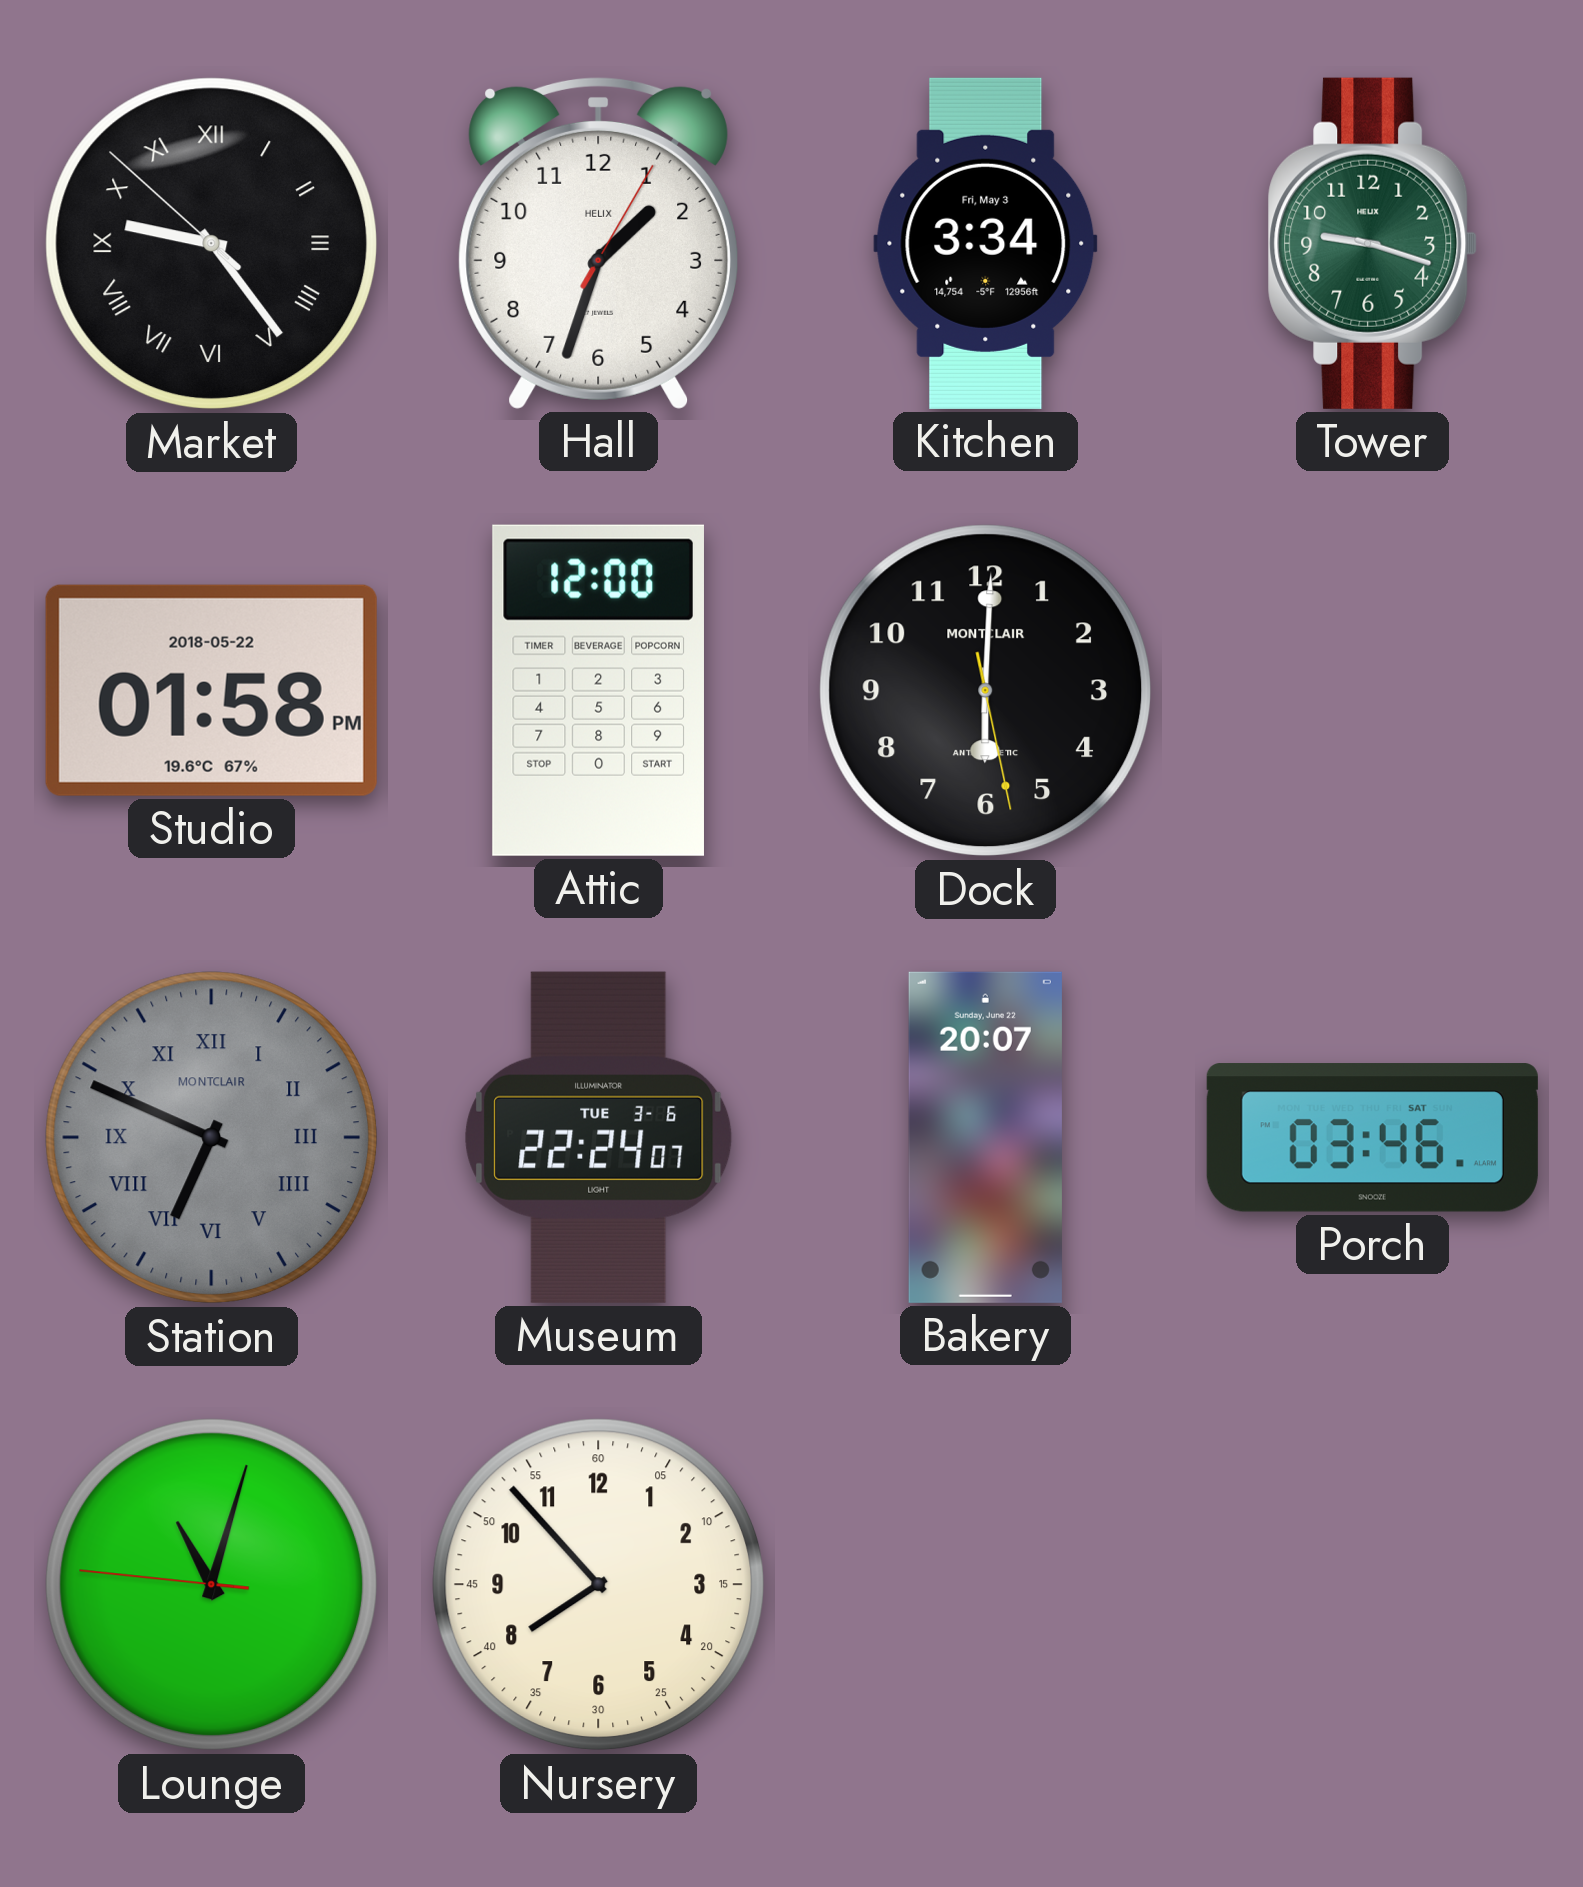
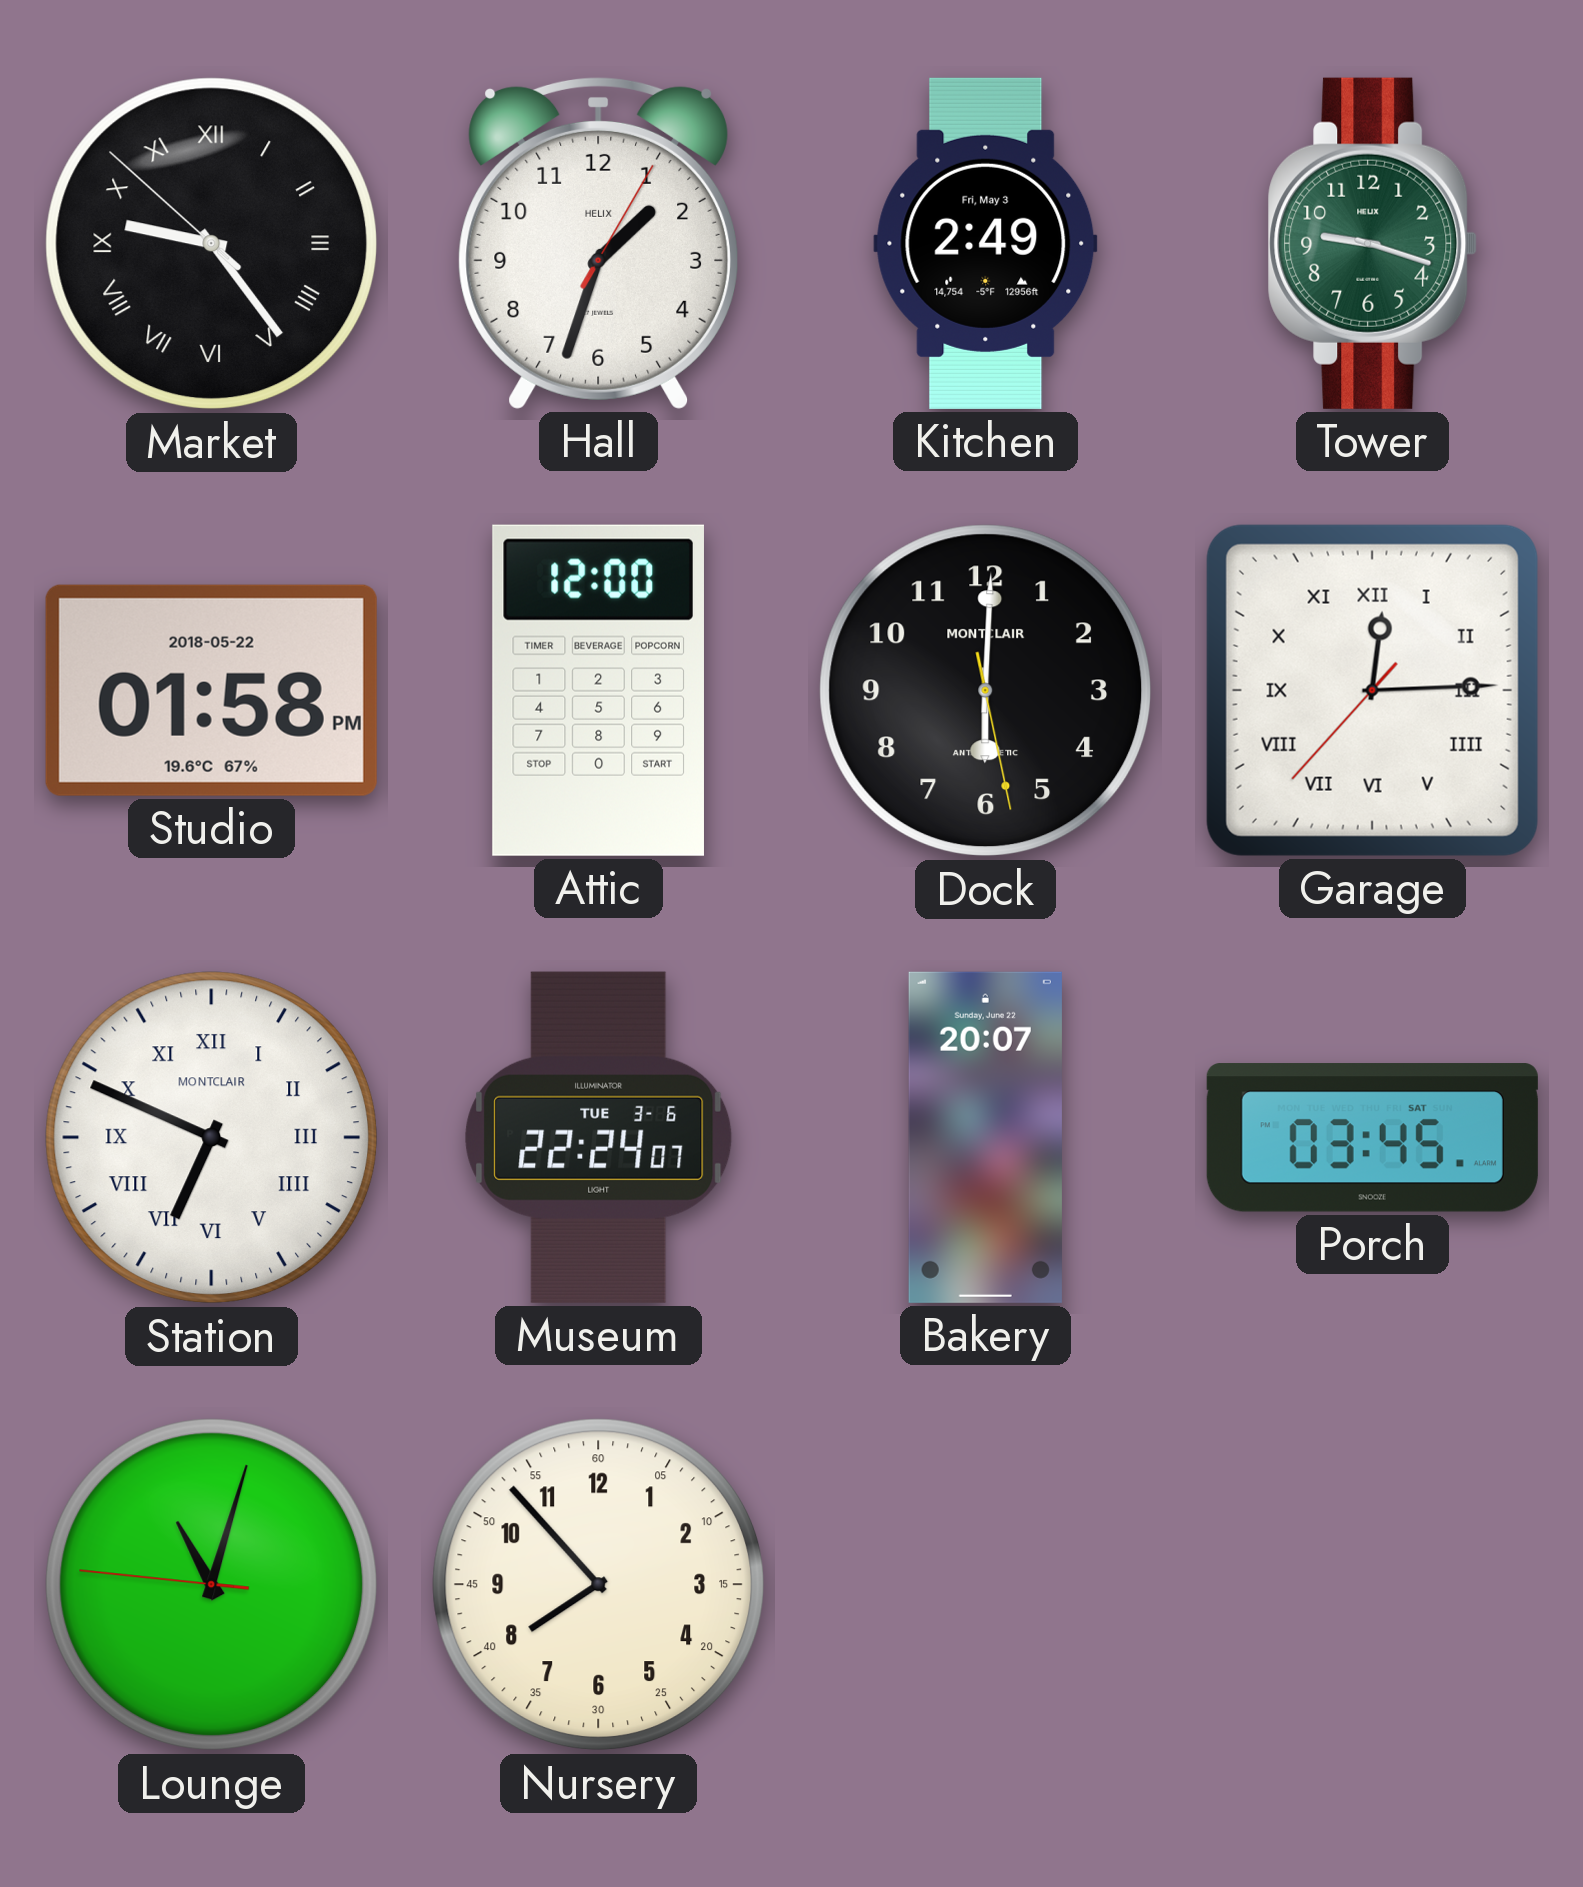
Kitchen: 3:34 -> 2:49
Garage: none -> 12:14
Station dial: grey -> white
Porch: 03:46 -> 03:45
